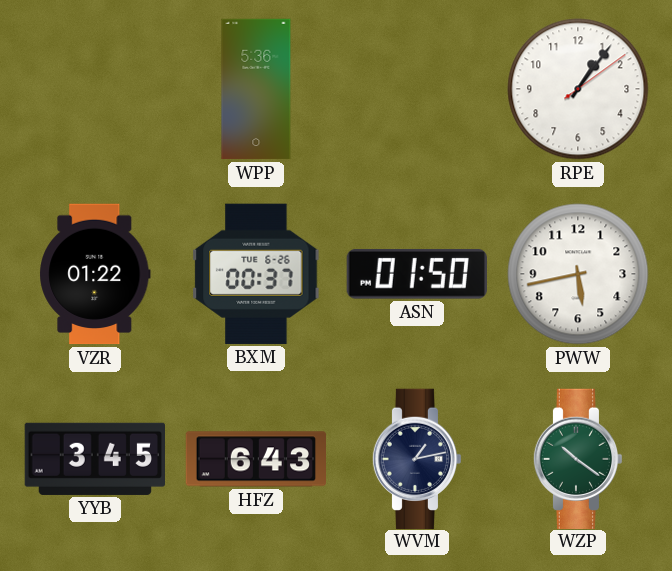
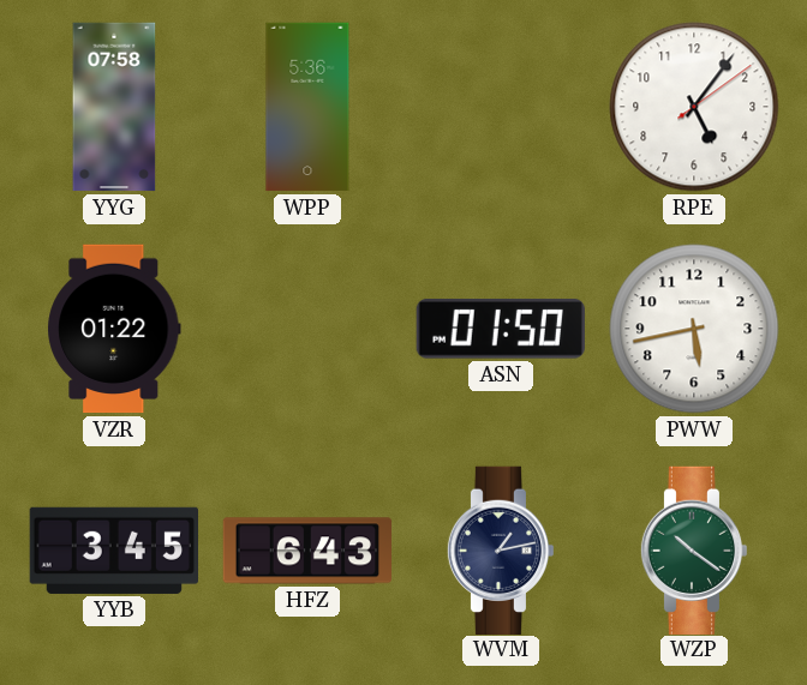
YYG: none -> 07:58
RPE: 1:06 -> 5:06
BXM: 00:37 -> none
